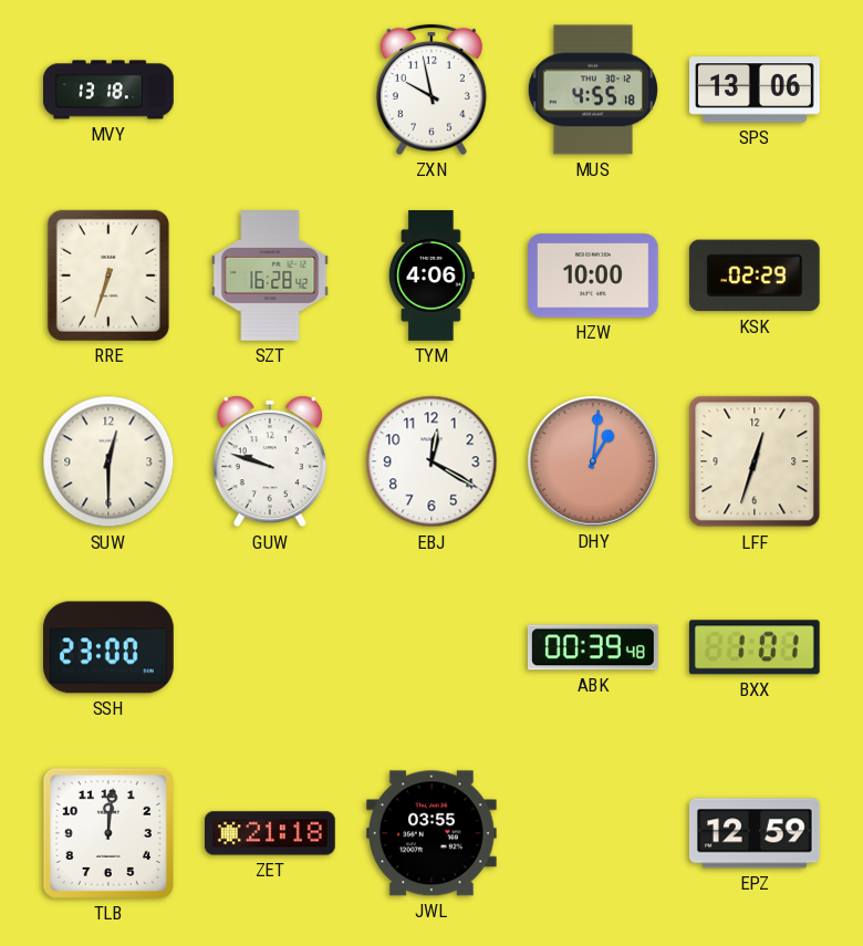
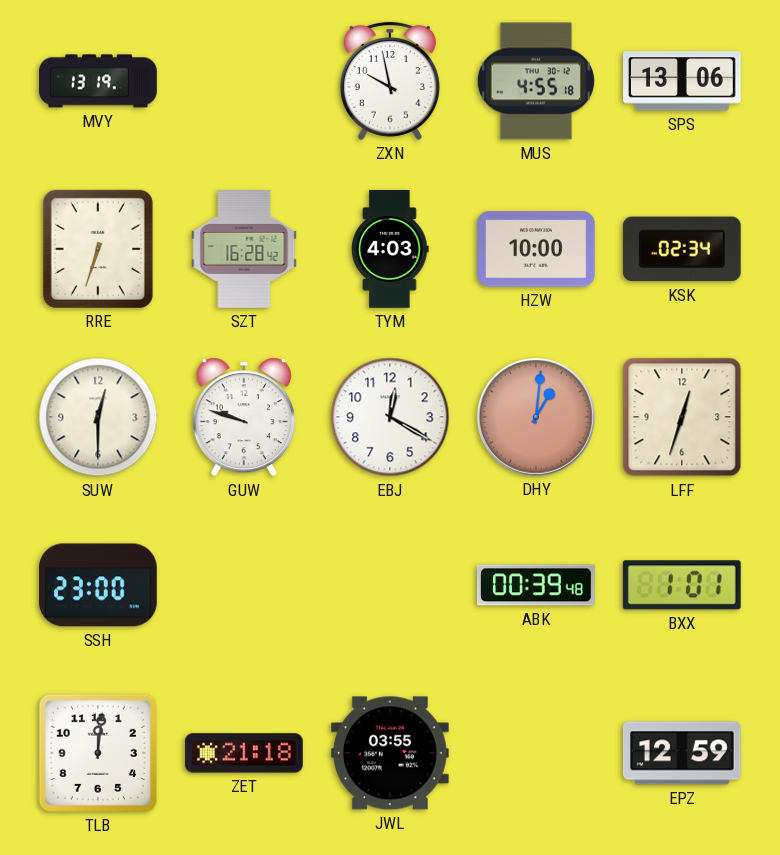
MVY: 13:18 -> 13:19
TYM: 4:06 -> 4:03
KSK: 02:29 -> 02:34
